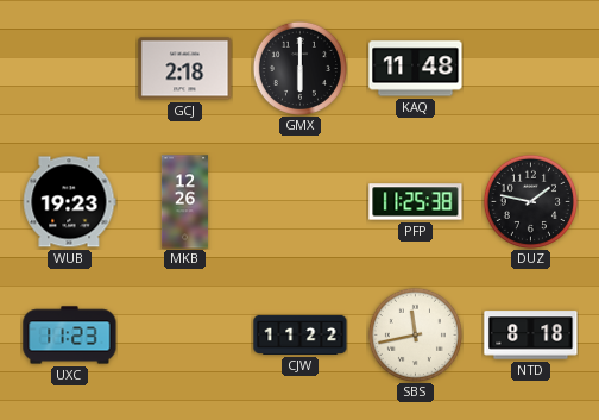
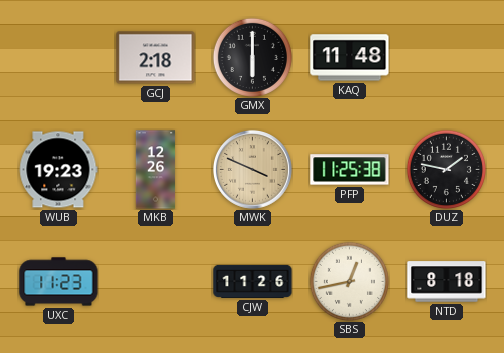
MWK: none -> 3:49
CJW: 11:22 -> 11:26
SBS: 11:43 -> 12:43
